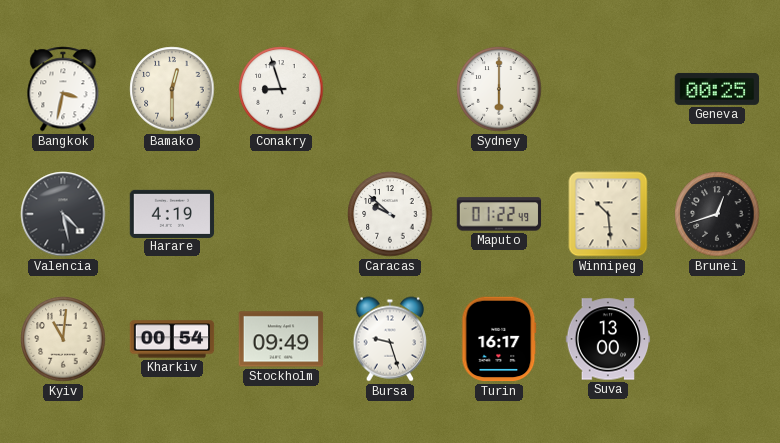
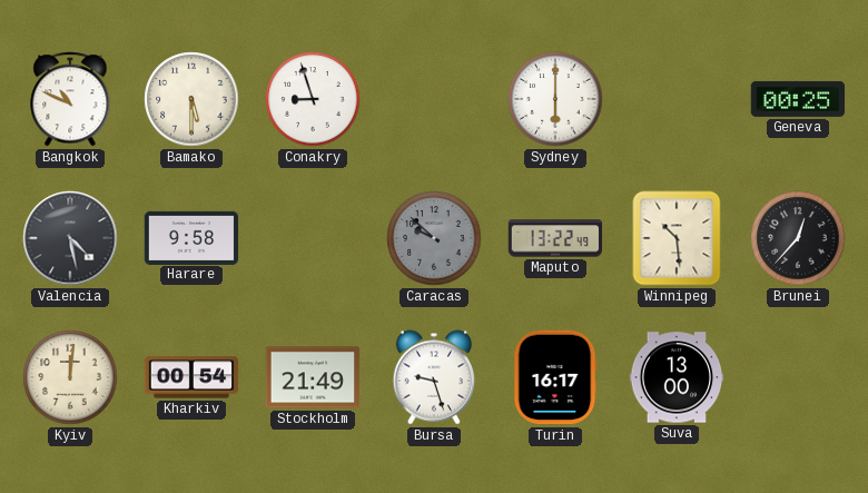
Bangkok: 3:32 -> 10:49
Bamako: 12:30 -> 5:30
Harare: 4:19 -> 9:58
Caracas dial: white -> grey
Maputo: 01:22 -> 13:22
Brunei: 12:42 -> 12:37
Kyiv: 11:01 -> 12:01
Stockholm: 09:49 -> 21:49
